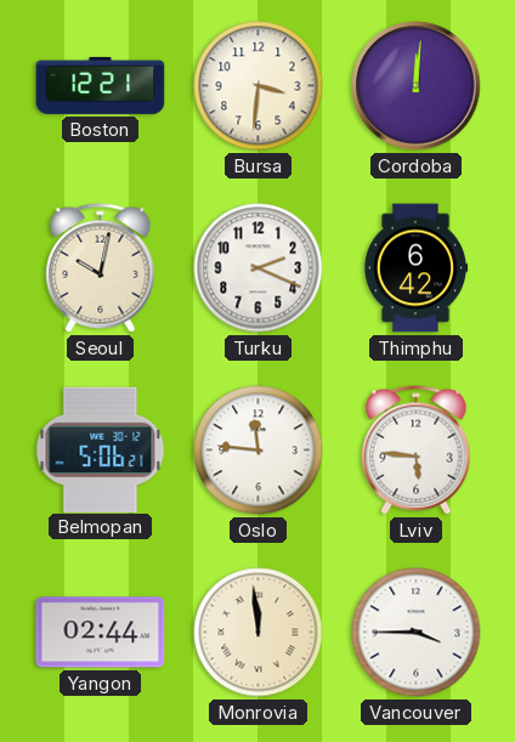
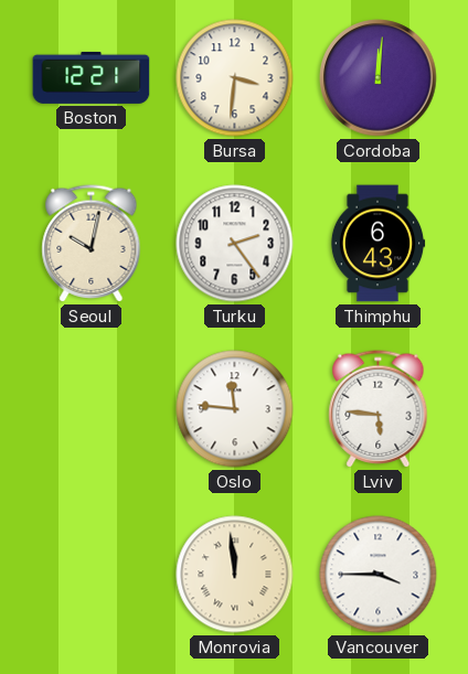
Turku: 2:19 -> 2:24
Thimphu: 6:42 -> 6:43
Belmopan: 5:06 -> none
Yangon: 02:44 -> none
